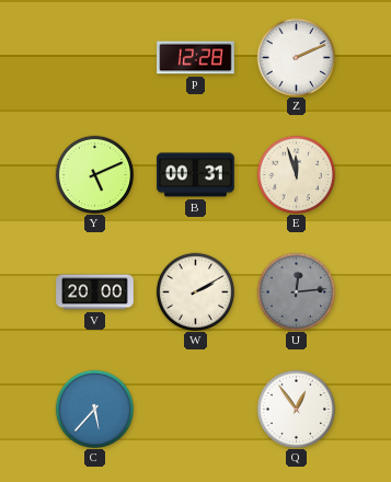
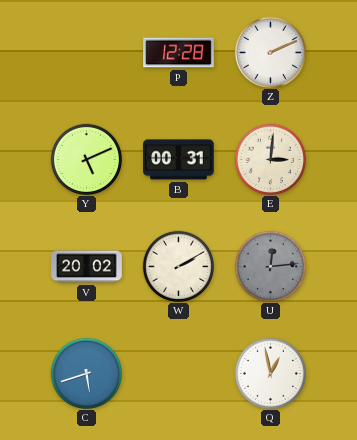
E: 11:57 -> 3:01
V: 20:00 -> 20:02
C: 5:37 -> 5:42
Q: 12:54 -> 12:58
